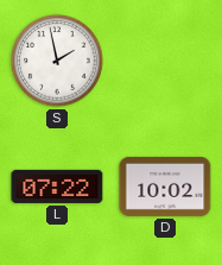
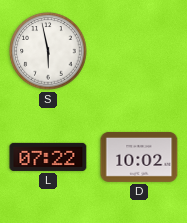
S: 1:58 -> 5:58
